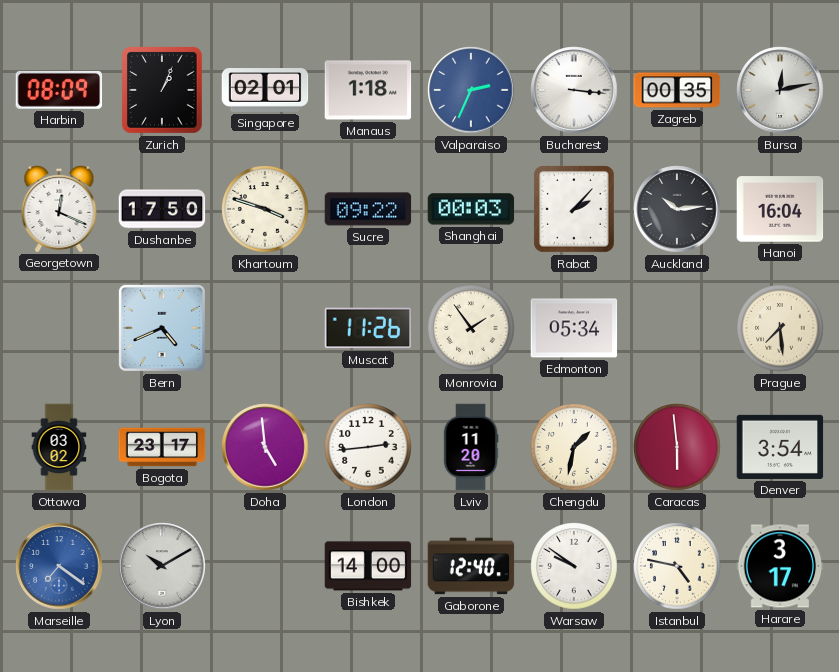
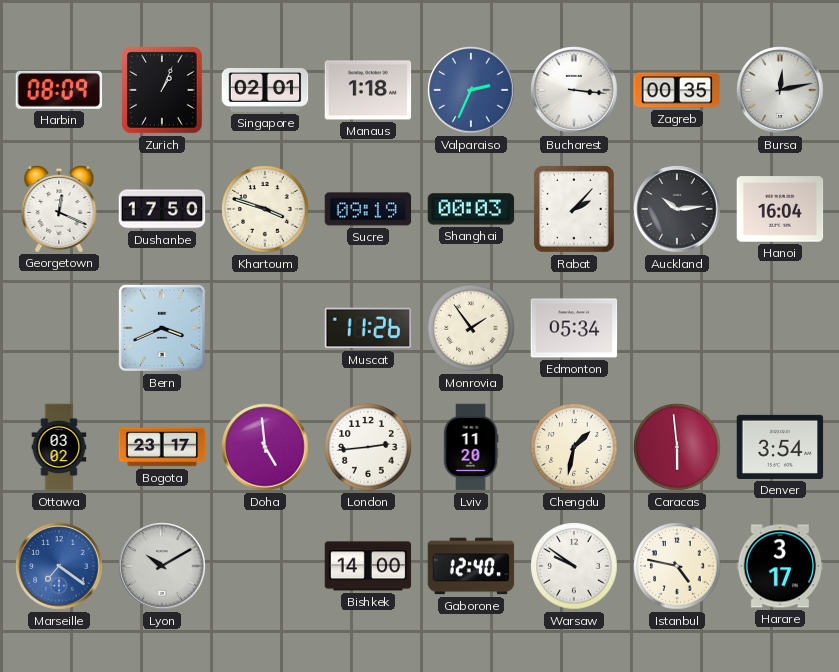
Sucre: 09:22 -> 09:19
Bern: 4:41 -> 3:41
Prague: 7:29 -> none
